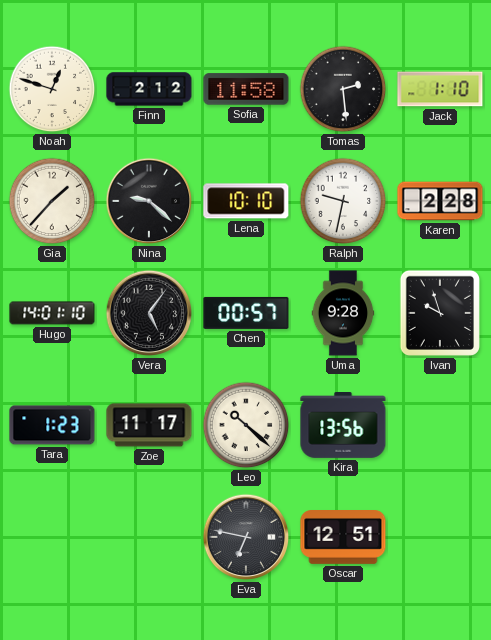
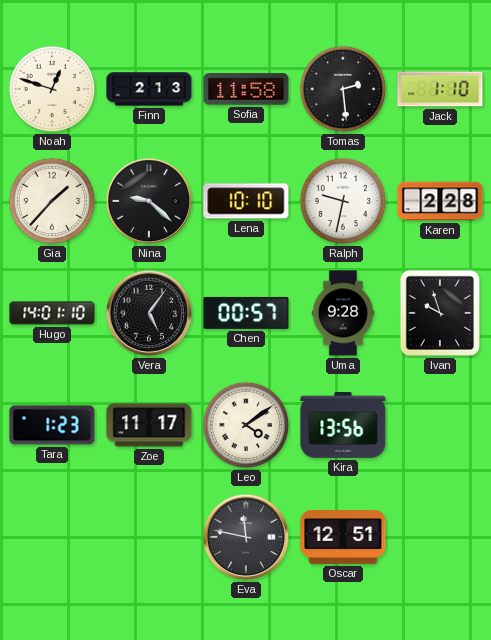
Finn: 2:12 -> 2:13
Leo: 10:22 -> 4:09
Eva: 6:47 -> 11:47
